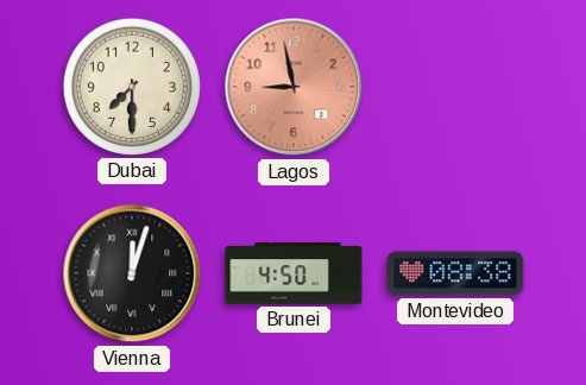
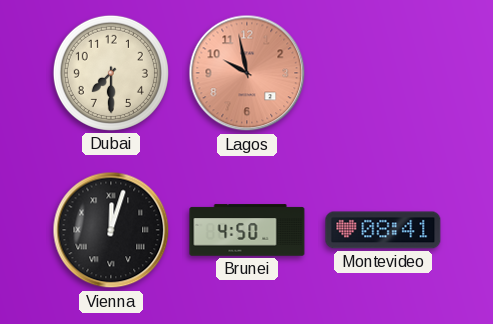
Lagos: 8:58 -> 9:58
Montevideo: 08:38 -> 08:41
